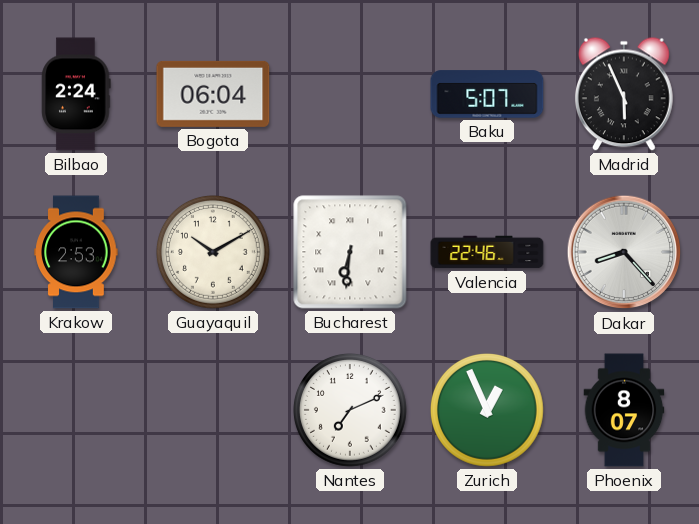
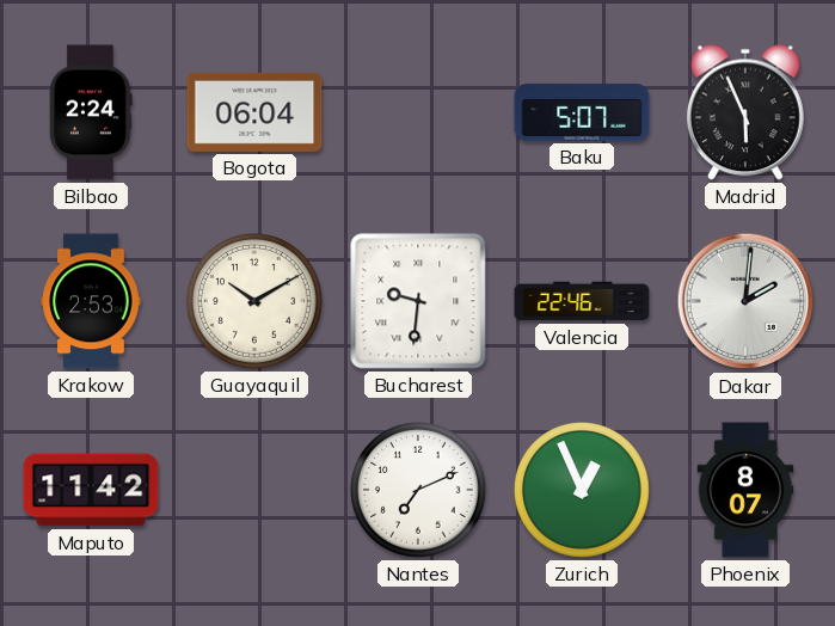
Bucharest: 6:31 -> 9:31
Dakar: 8:23 -> 2:01
Maputo: none -> 11:42
